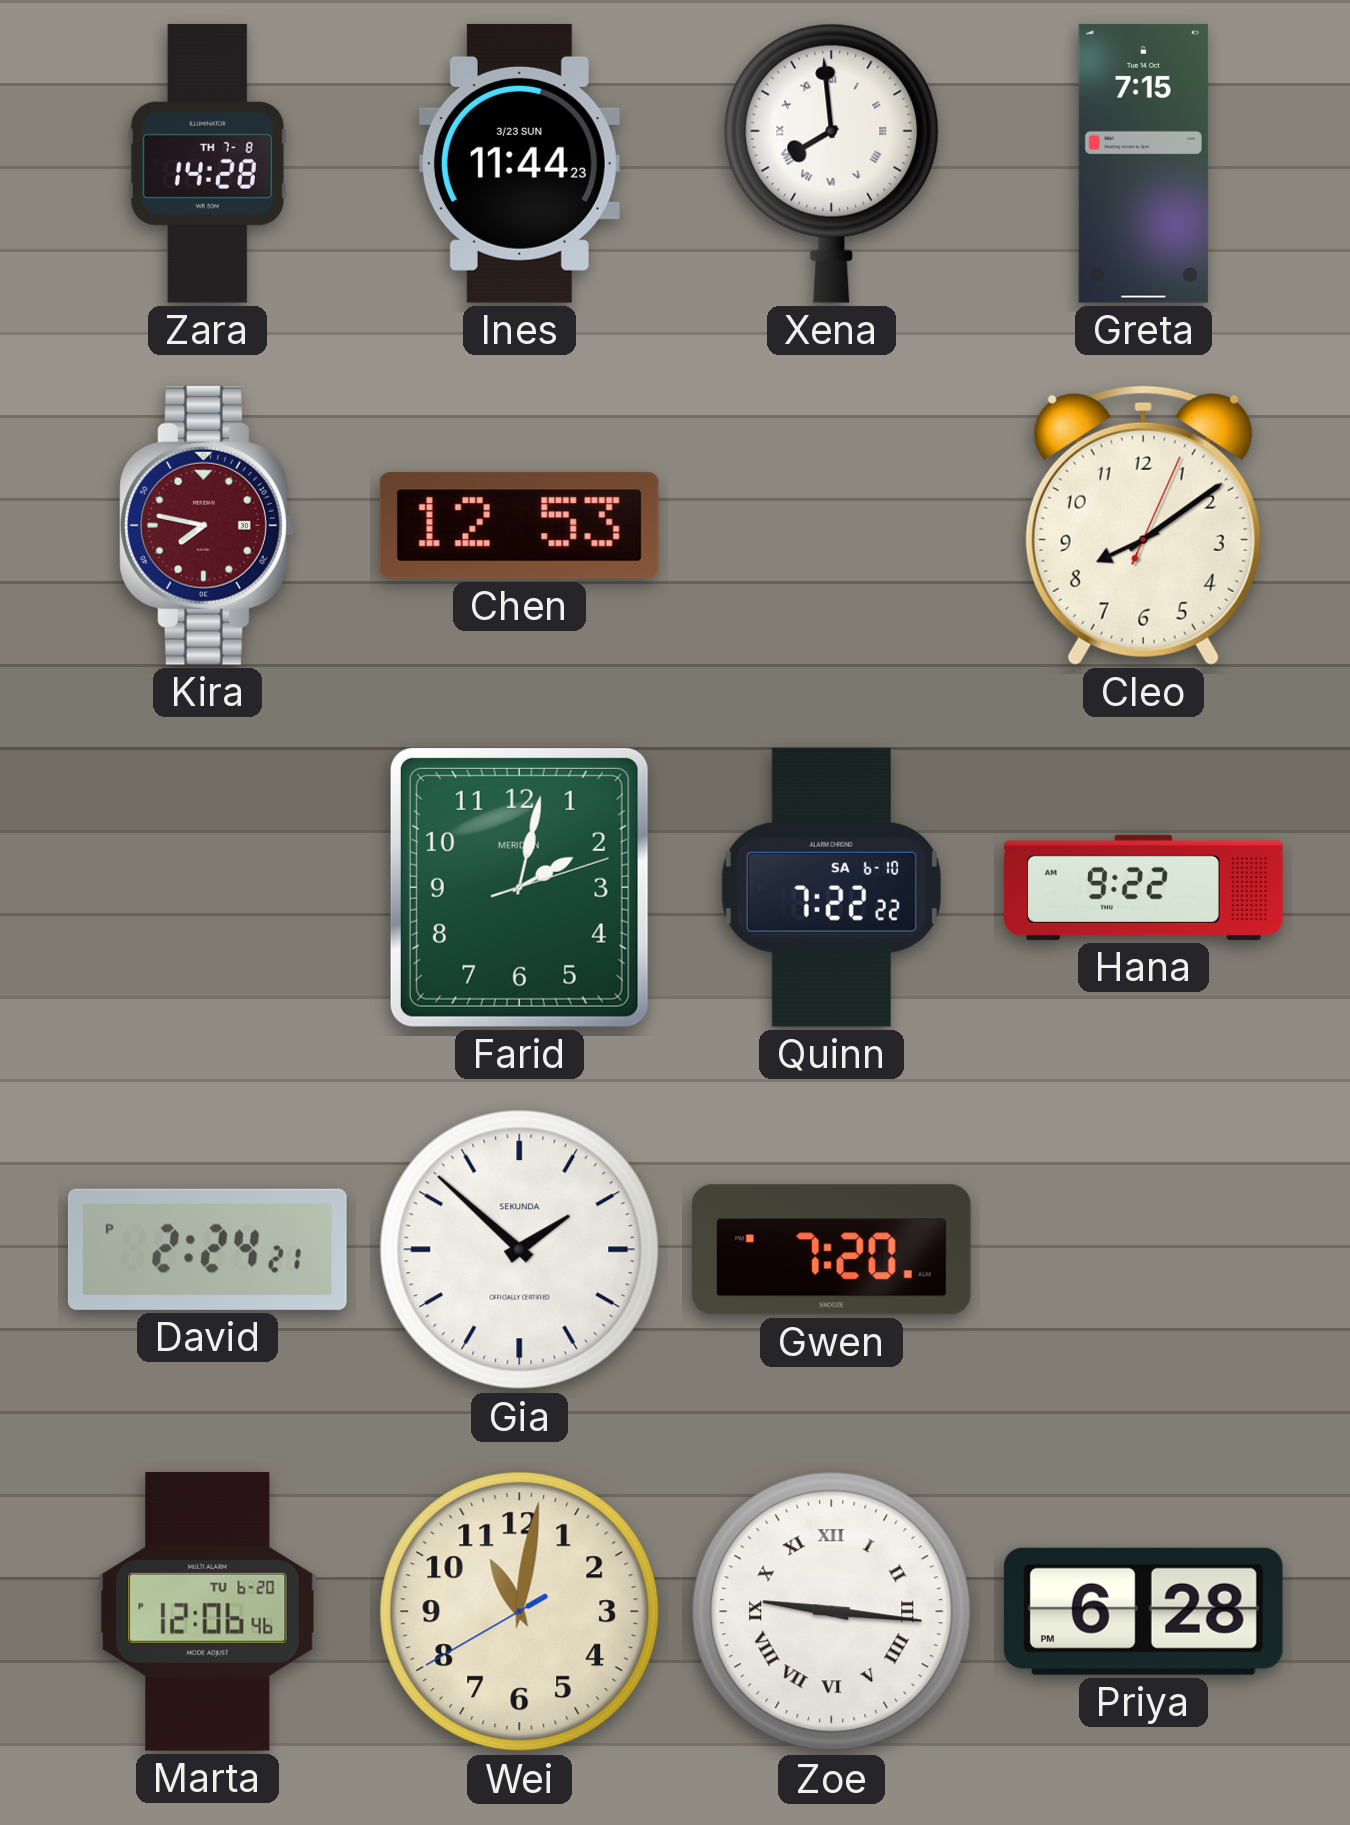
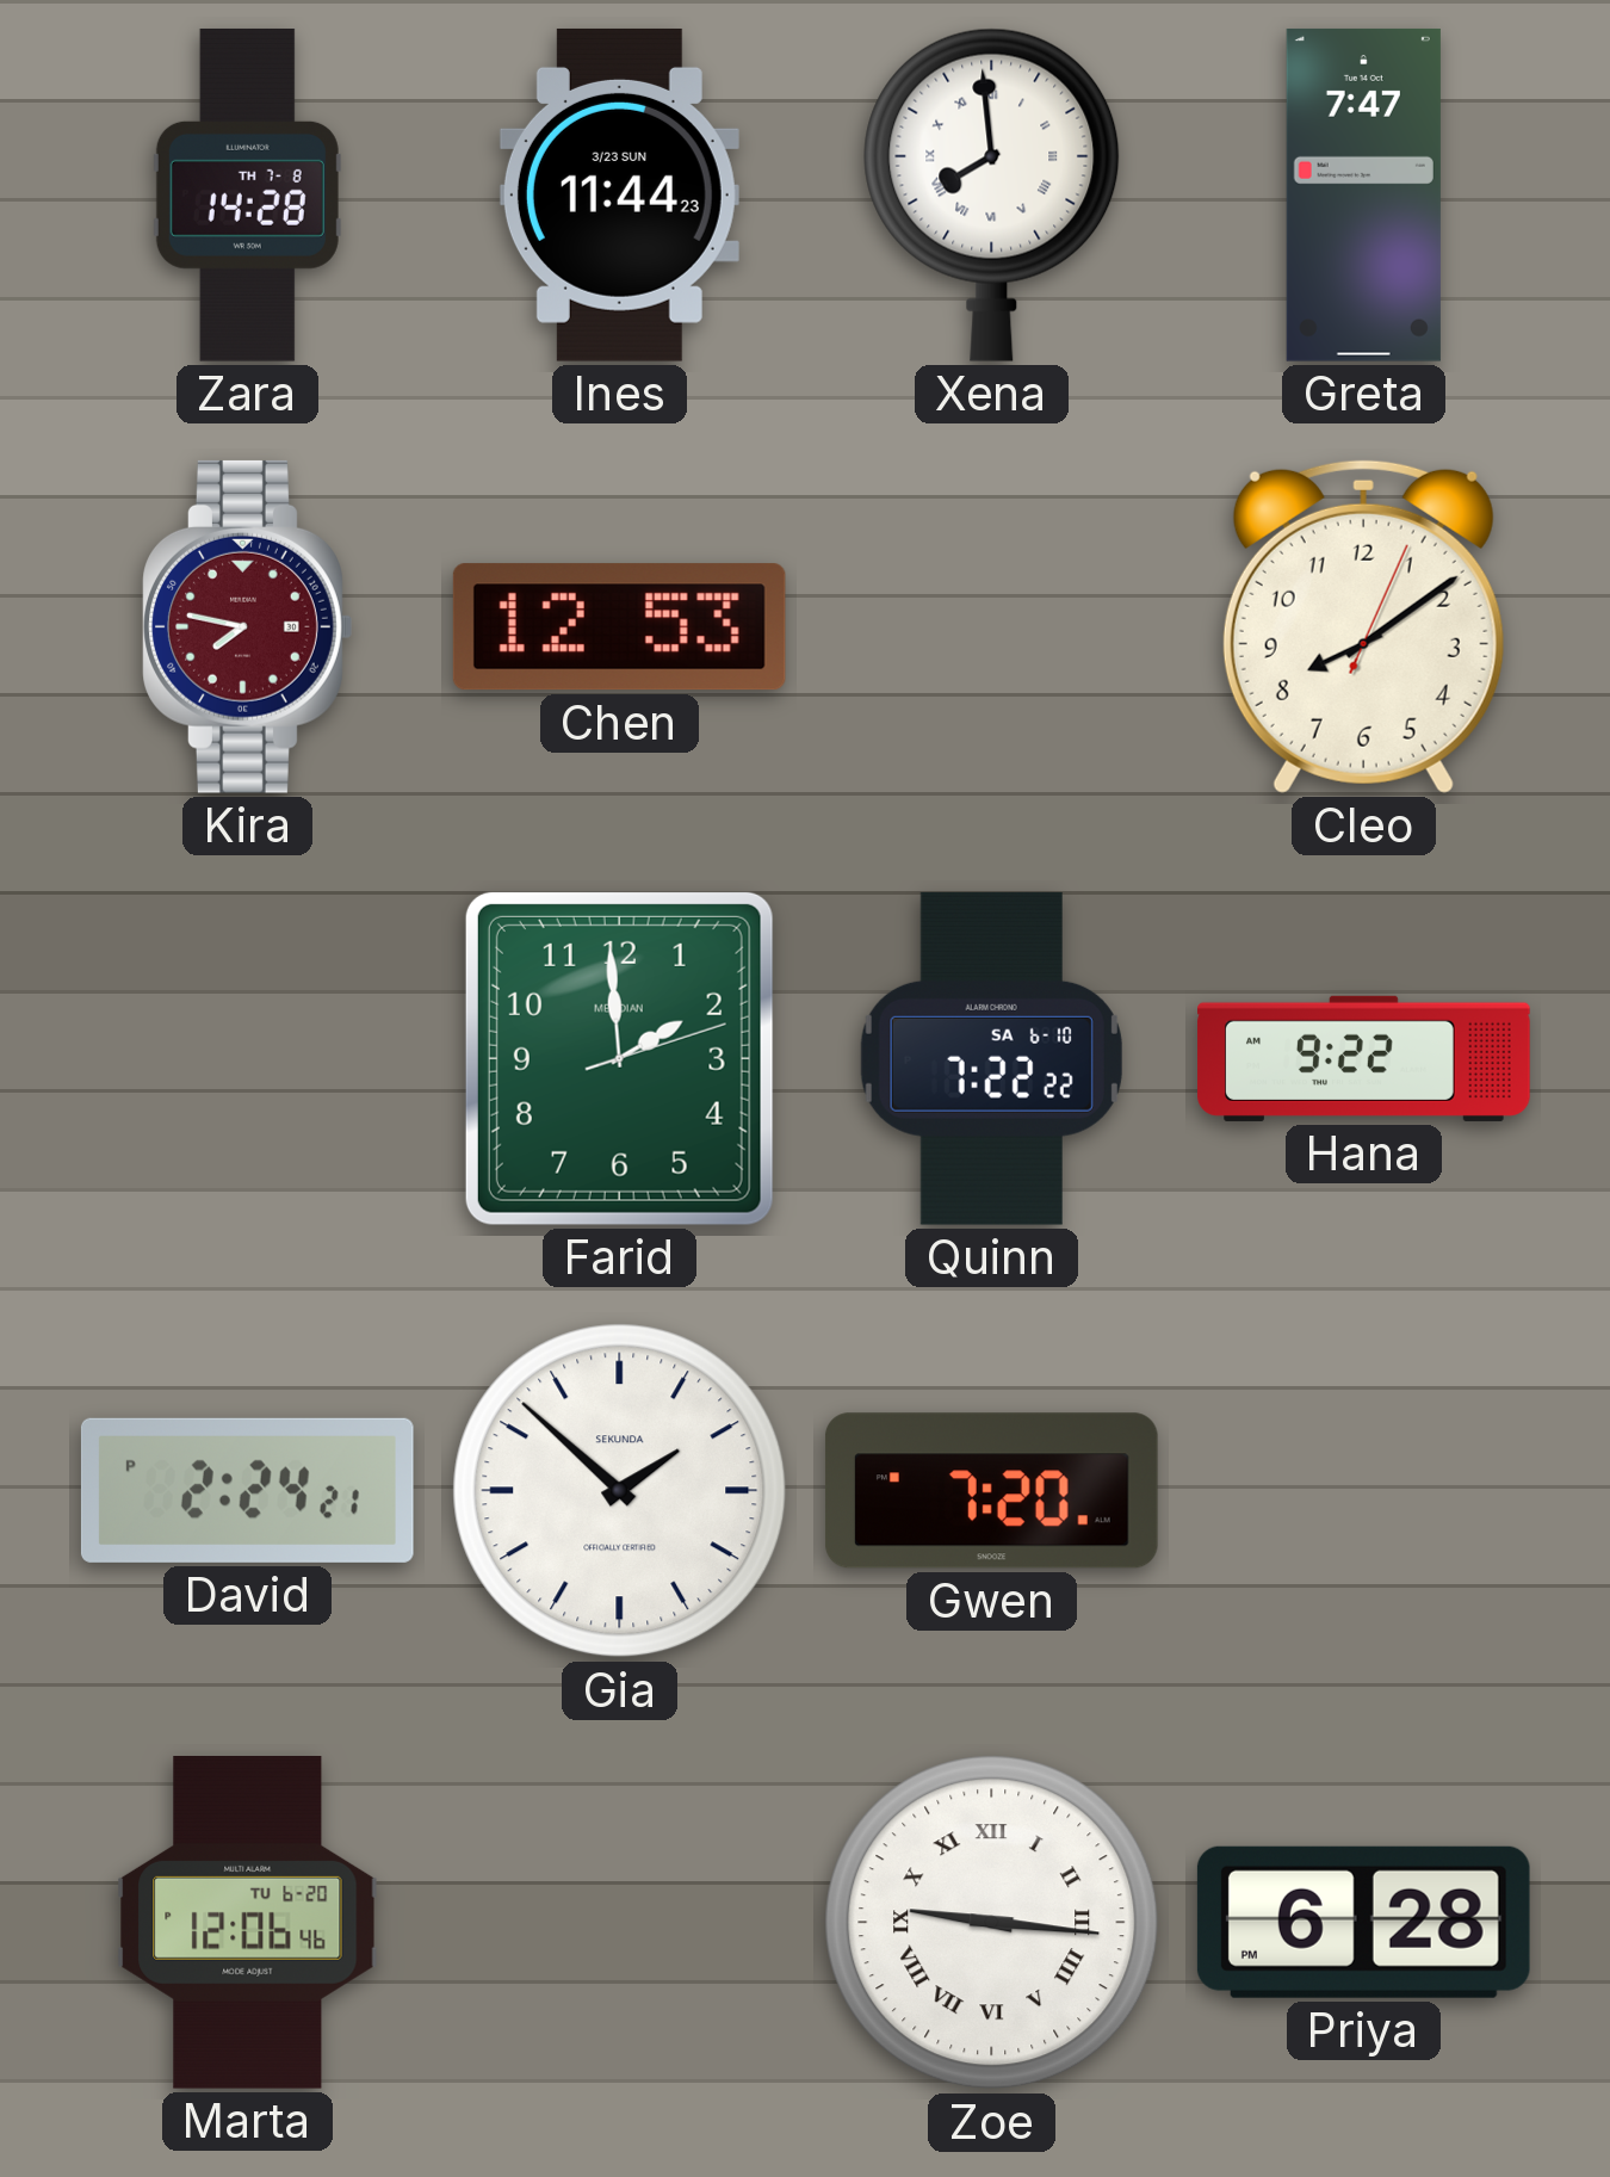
Greta: 7:15 -> 7:47
Farid: 2:02 -> 1:59
Wei: 11:01 -> none
